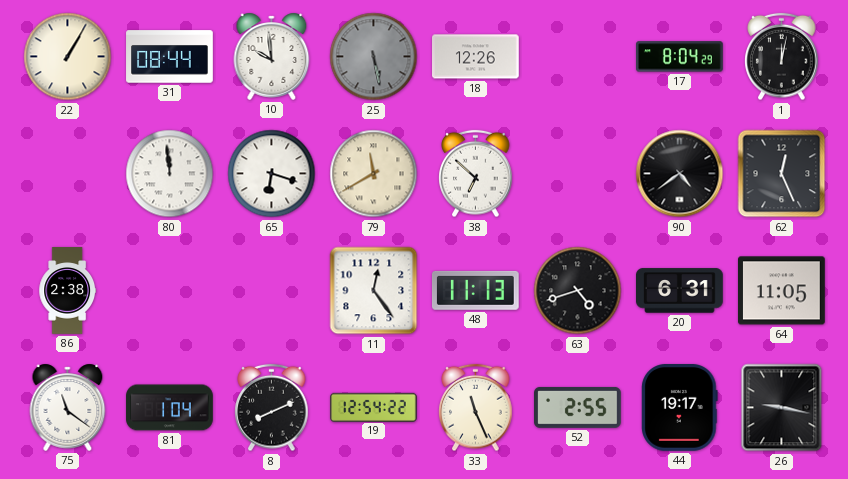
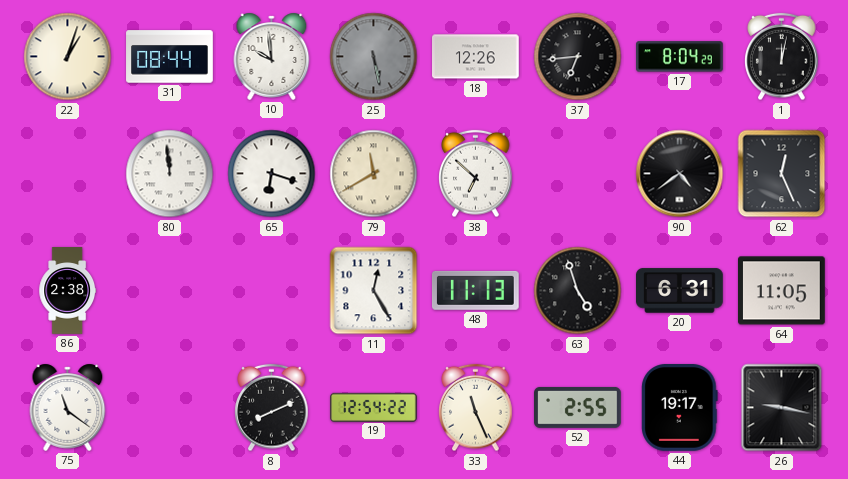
22: 1:05 -> 1:03
37: none -> 6:44
11: 12:24 -> 12:25
63: 4:42 -> 4:57
81: 1:04 -> none
